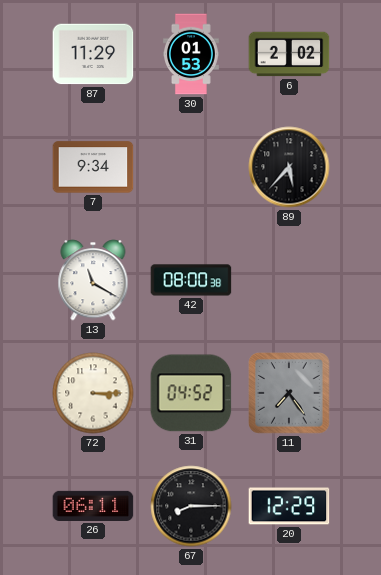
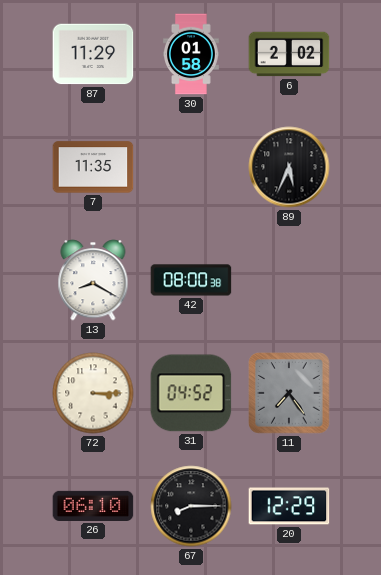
30: 01:53 -> 01:58
7: 9:34 -> 11:35
89: 5:37 -> 5:34
13: 11:20 -> 8:20
26: 06:11 -> 06:10
